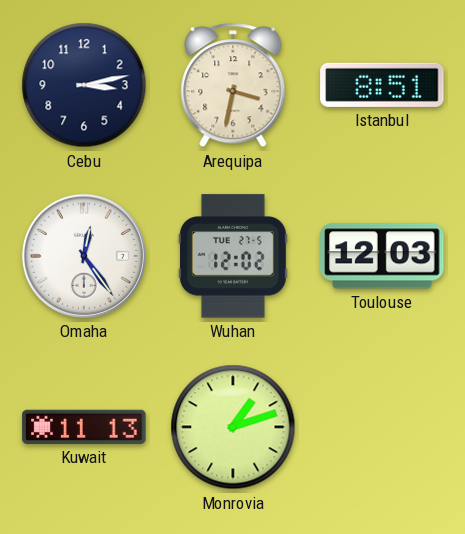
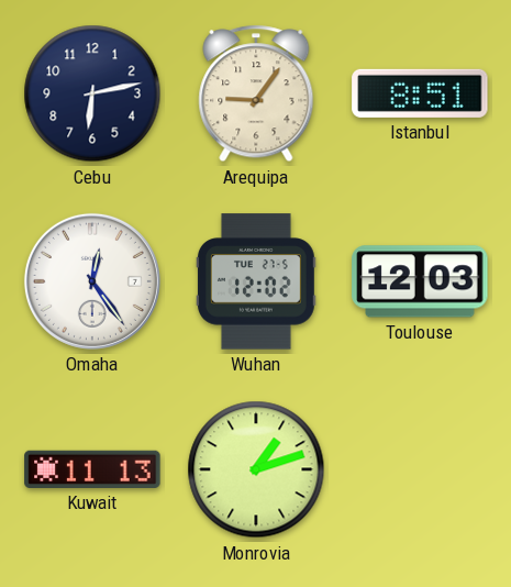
Cebu: 3:13 -> 6:13
Arequipa: 3:32 -> 9:06
